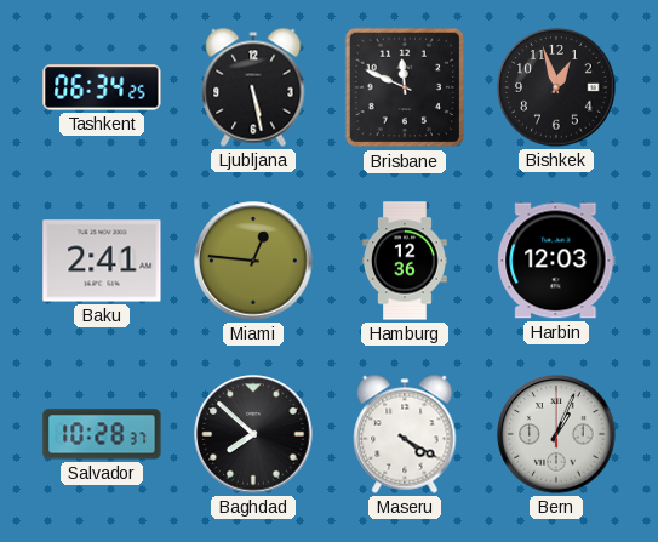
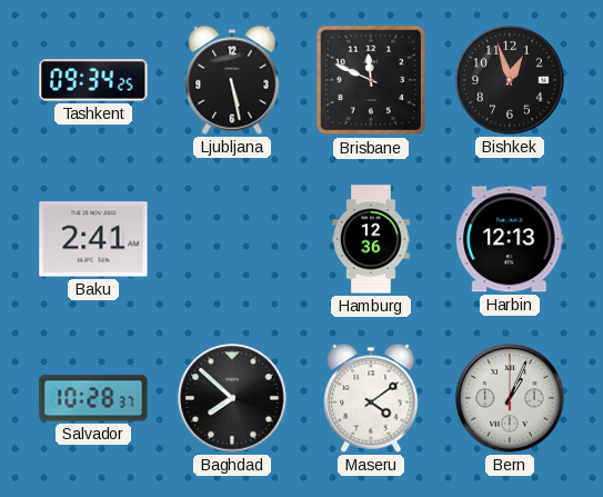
Tashkent: 06:34 -> 09:34
Miami: 12:46 -> none
Harbin: 12:03 -> 12:13
Maseru: 4:20 -> 4:09
